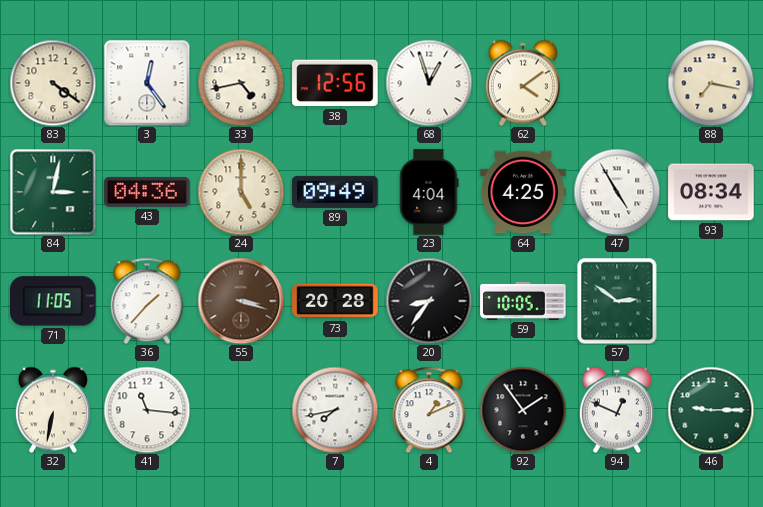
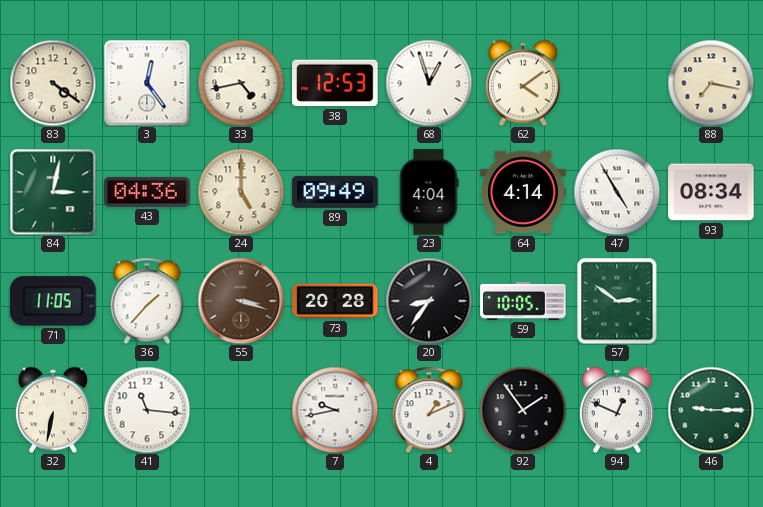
38: 12:56 -> 12:53
64: 4:25 -> 4:14
7: 7:43 -> 9:43
